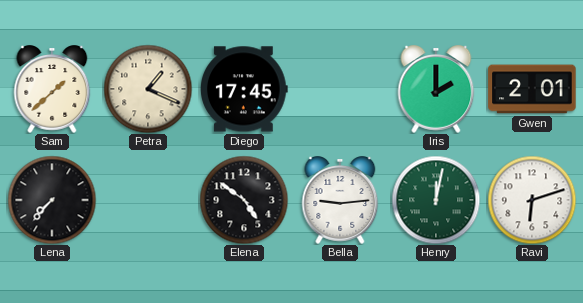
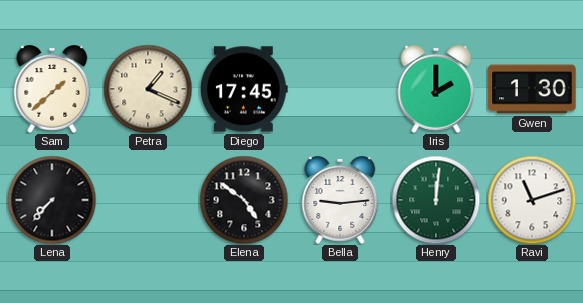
Gwen: 2:01 -> 1:30
Henry: 12:02 -> 12:01
Ravi: 6:12 -> 11:12
